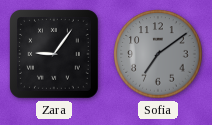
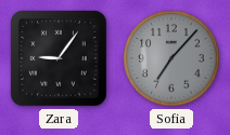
Sofia: 7:09 -> 7:07
